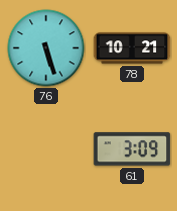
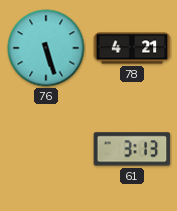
78: 10:21 -> 4:21
61: 3:09 -> 3:13
